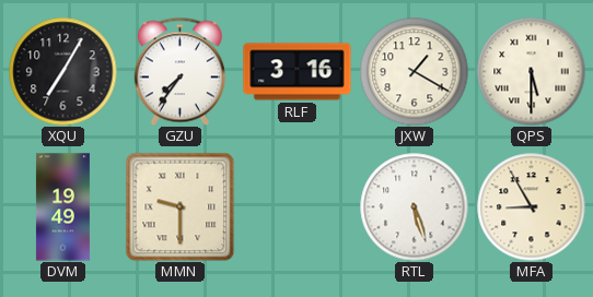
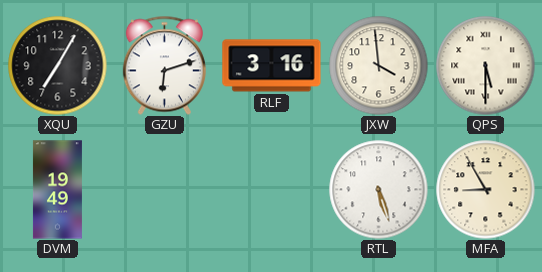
GZU: 7:36 -> 6:12
JXW: 1:20 -> 3:59
MMN: 9:30 -> none
